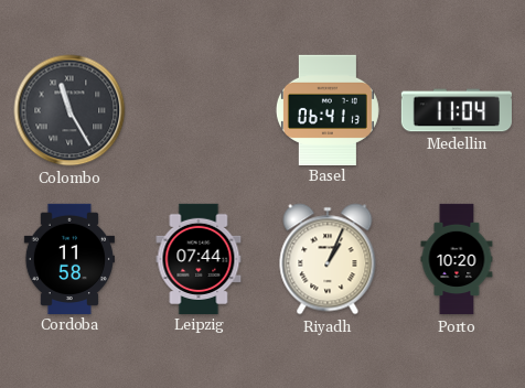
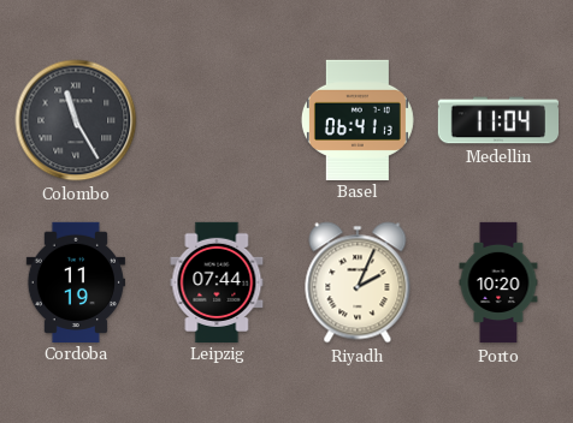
Cordoba: 11:58 -> 11:19
Riyadh: 1:04 -> 2:04
